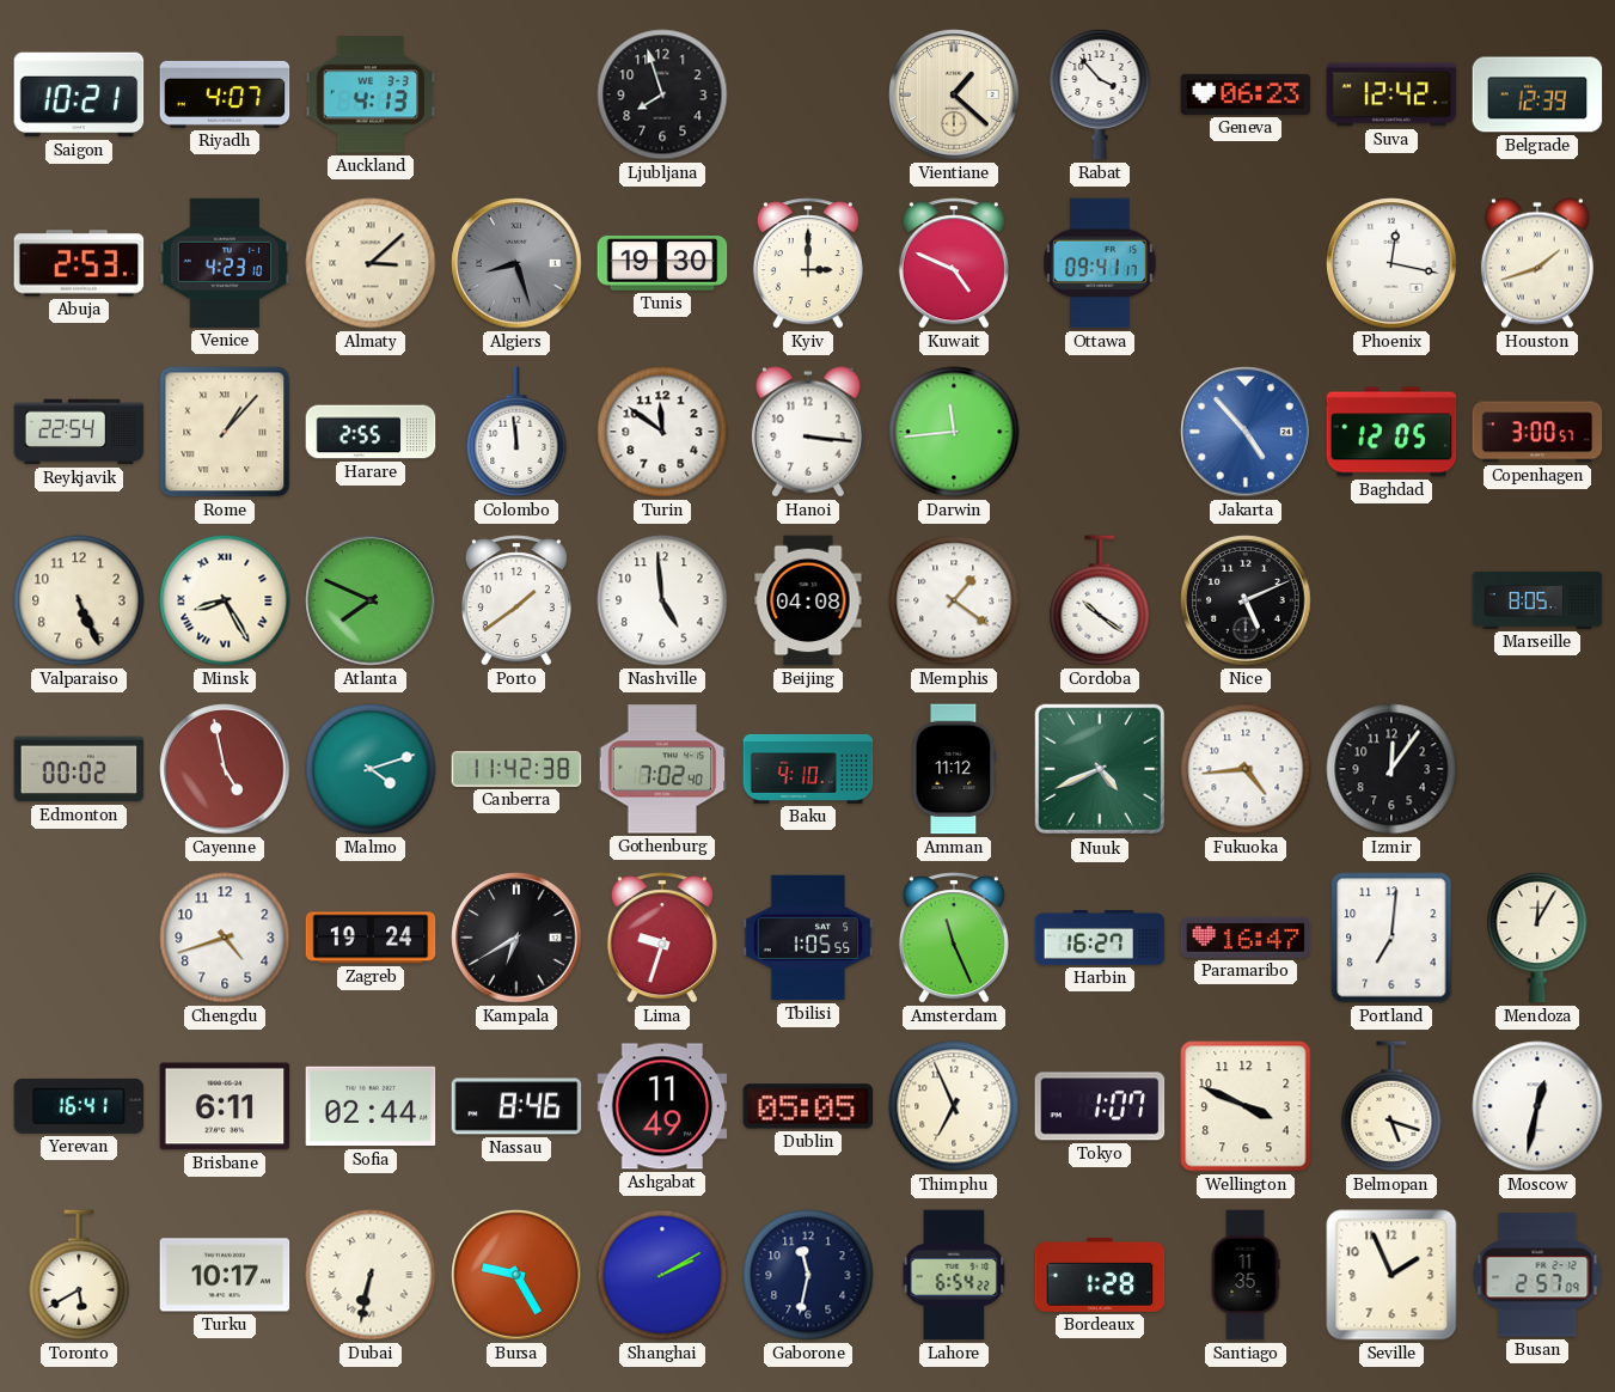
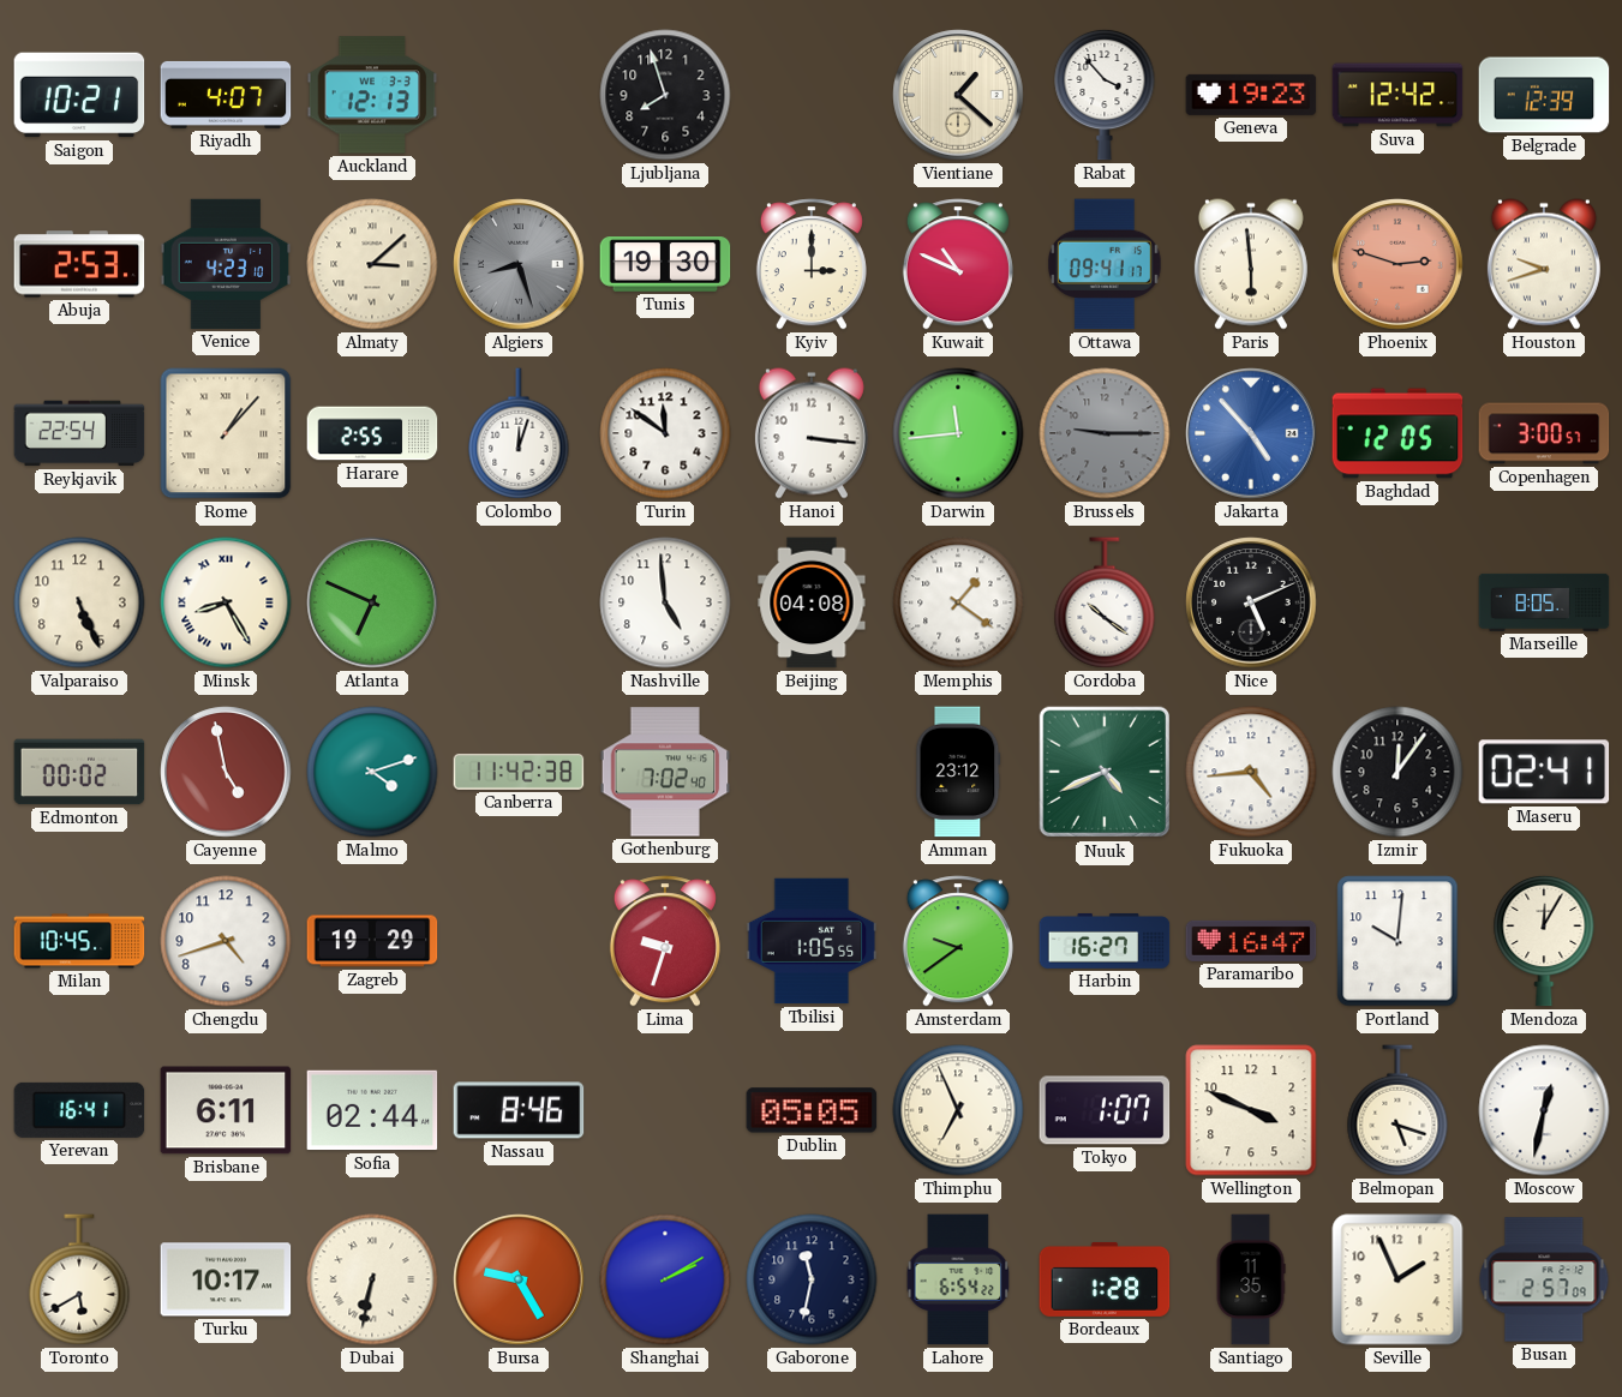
Auckland: 4:13 -> 12:13
Geneva: 06:23 -> 19:23
Kuwait: 4:49 -> 10:49
Paris: none -> 5:59
Phoenix: 12:17 -> 2:48
Phoenix dial: white -> salmon
Houston: 1:42 -> 9:42
Colombo: 11:59 -> 12:03
Brussels: none -> 9:15
Atlanta: 7:49 -> 6:49
Porto: 1:39 -> none
Baku: 4:10 -> none
Amman: 11:12 -> 23:12
Maseru: none -> 02:41
Milan: none -> 10:45
Zagreb: 19:24 -> 19:29
Kampala: 6:40 -> none
Amsterdam: 11:26 -> 9:39
Portland: 7:01 -> 10:01
Ashgabat: 11:49 -> none
